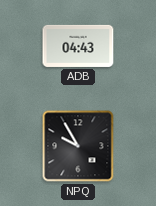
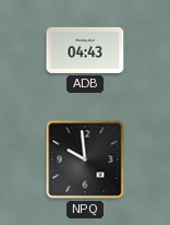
NPQ: 9:55 -> 9:59
